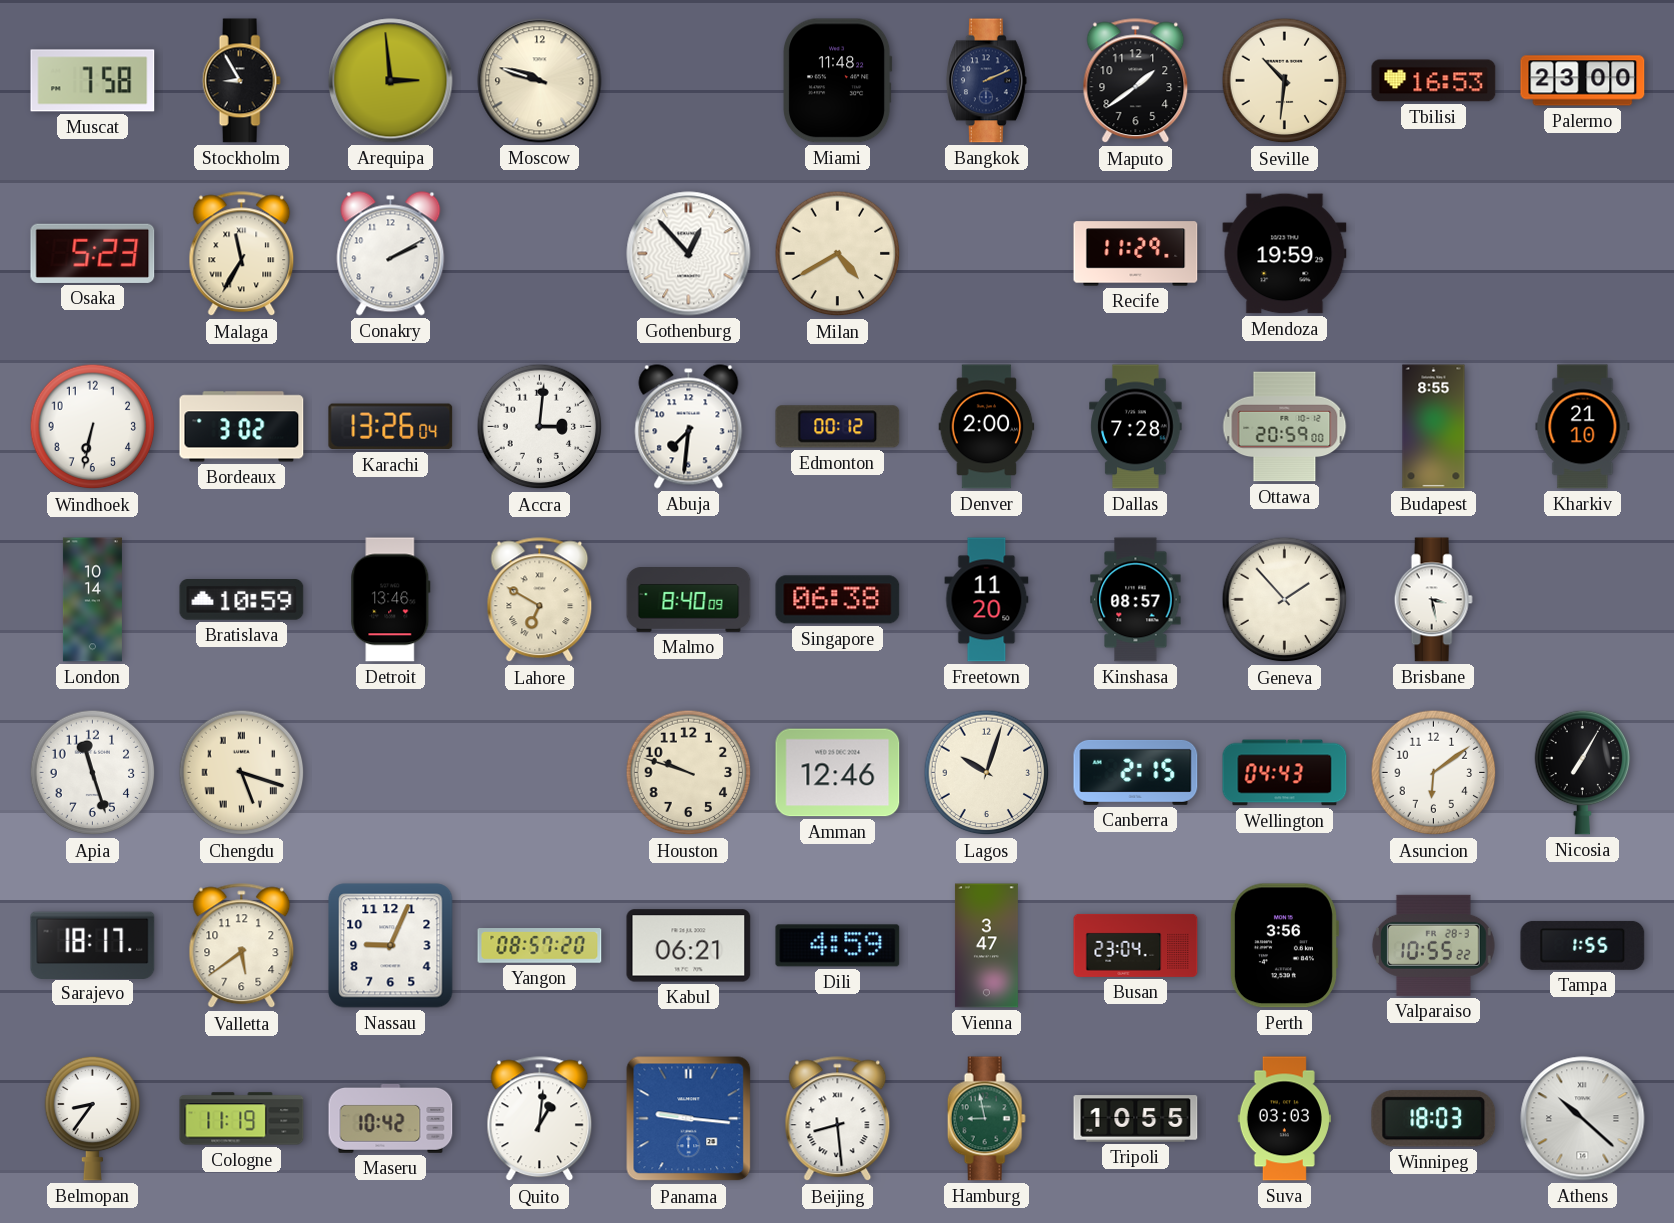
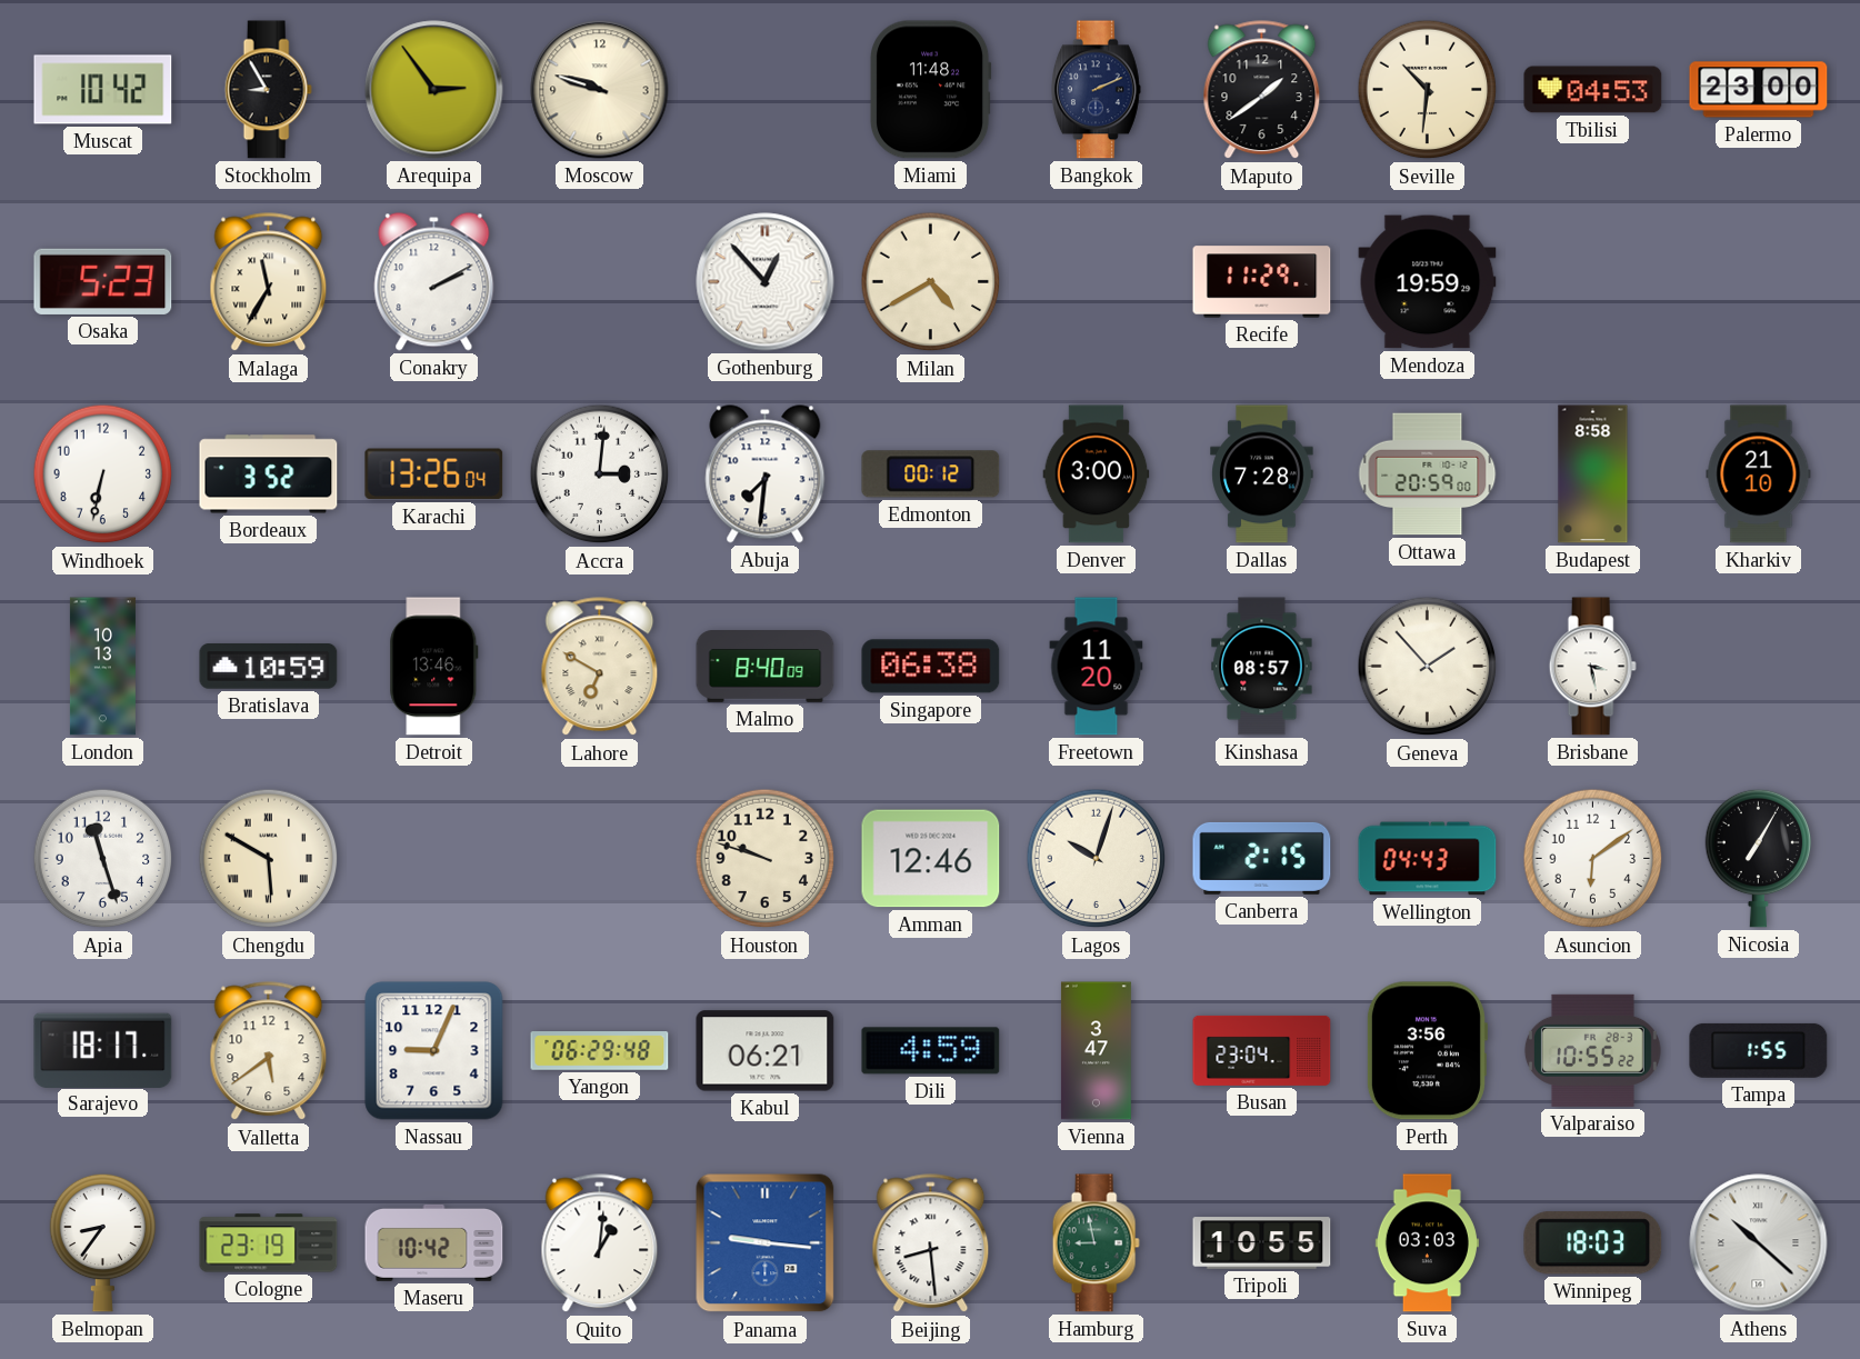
Muscat: 7:58 -> 10:42
Arequipa: 2:59 -> 2:54
Tbilisi: 16:53 -> 04:53
Bordeaux: 3:02 -> 3:52
Denver: 2:00 -> 3:00
Budapest: 8:55 -> 8:58
London: 10:14 -> 10:13
Chengdu: 5:18 -> 5:50
Yangon: 08:57 -> 06:29
Cologne: 11:19 -> 23:19
